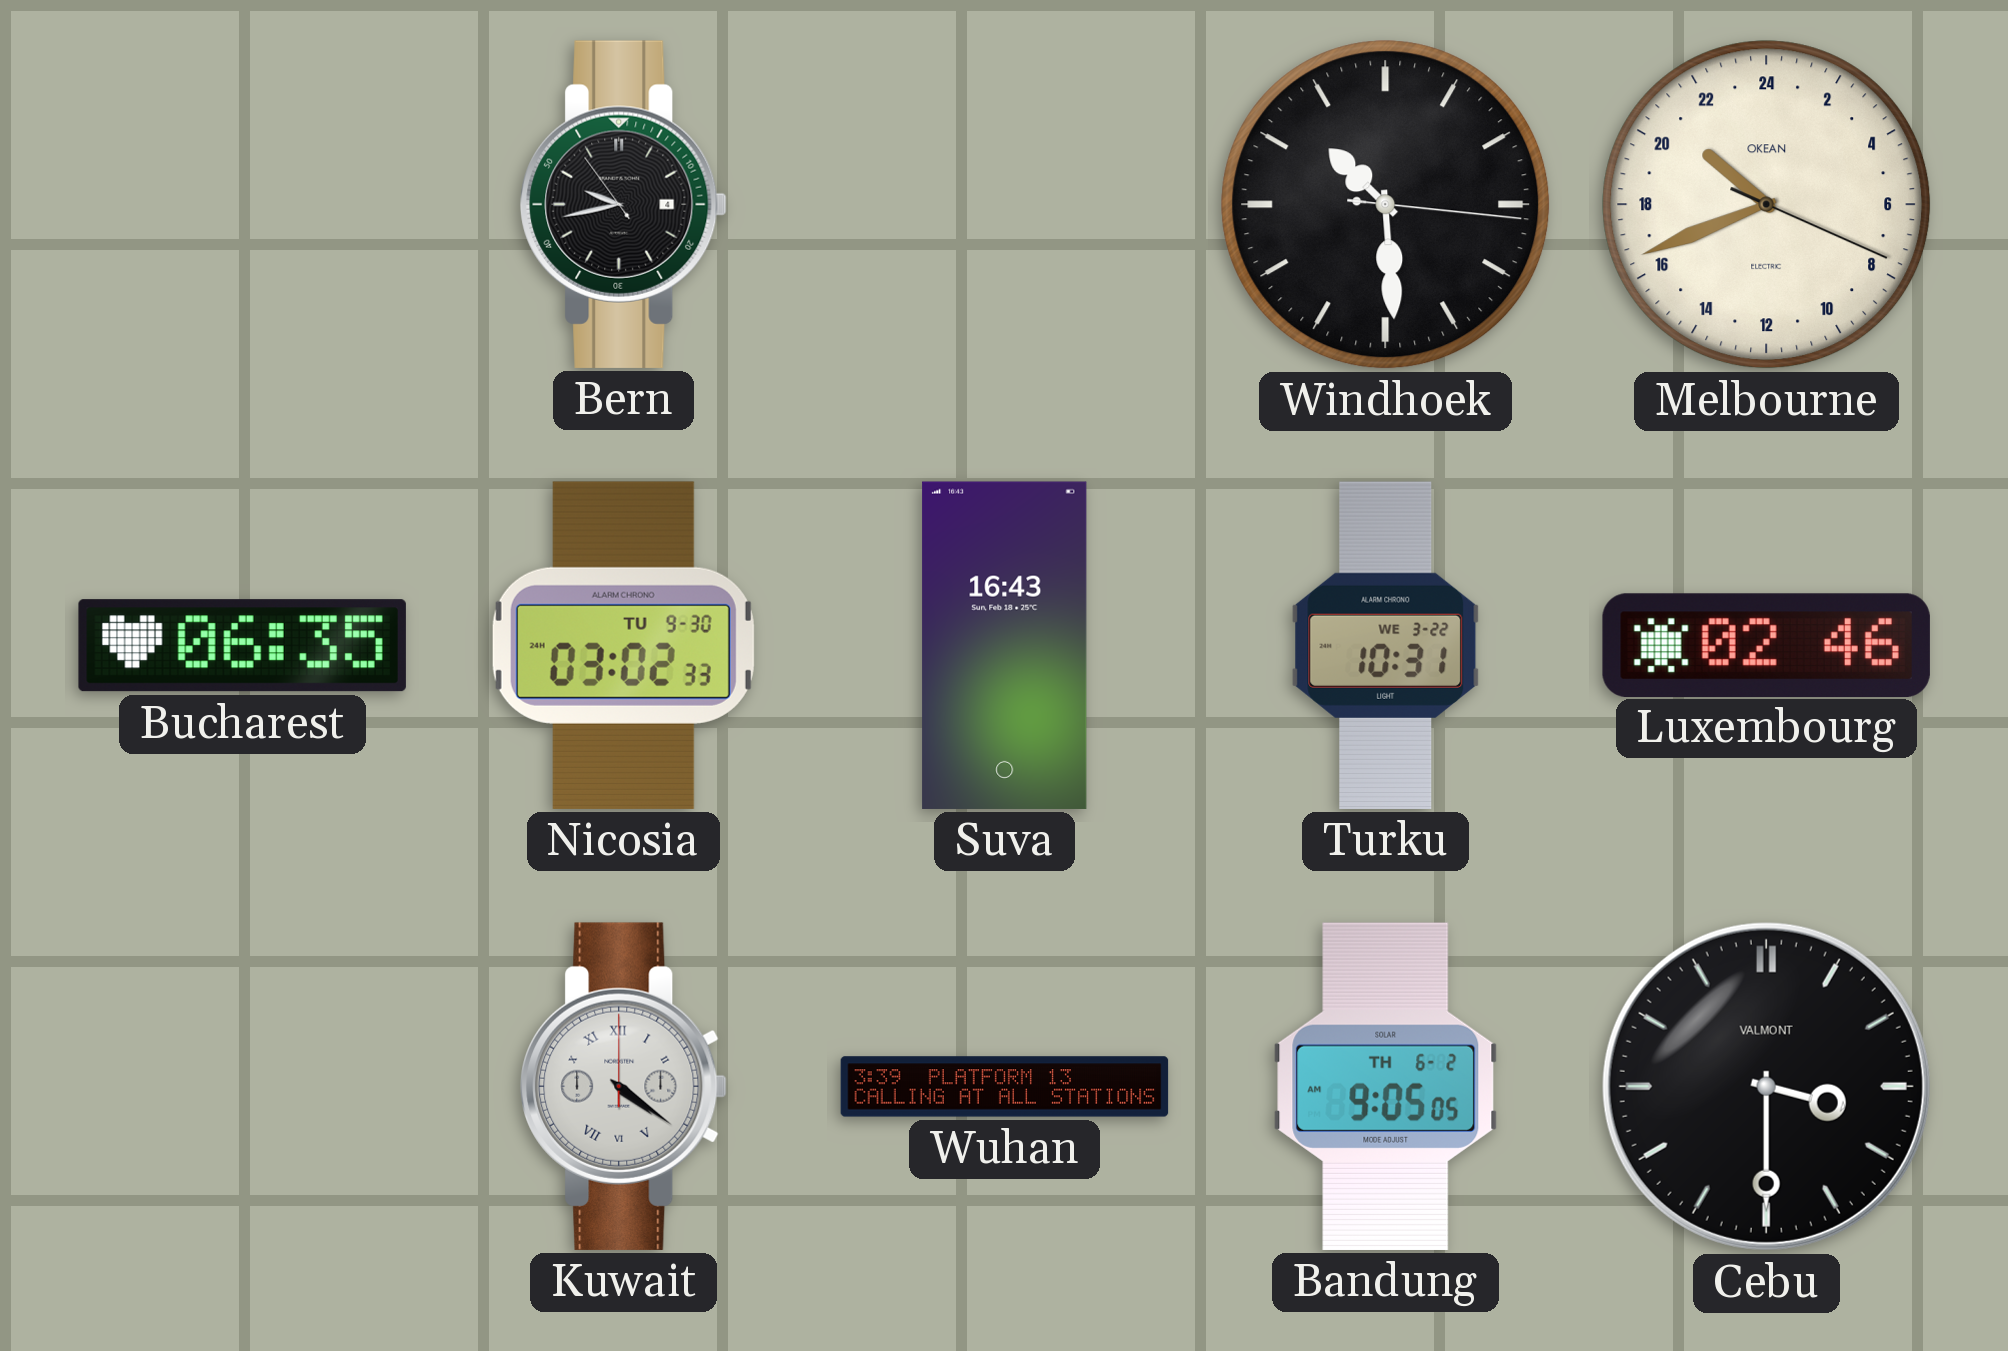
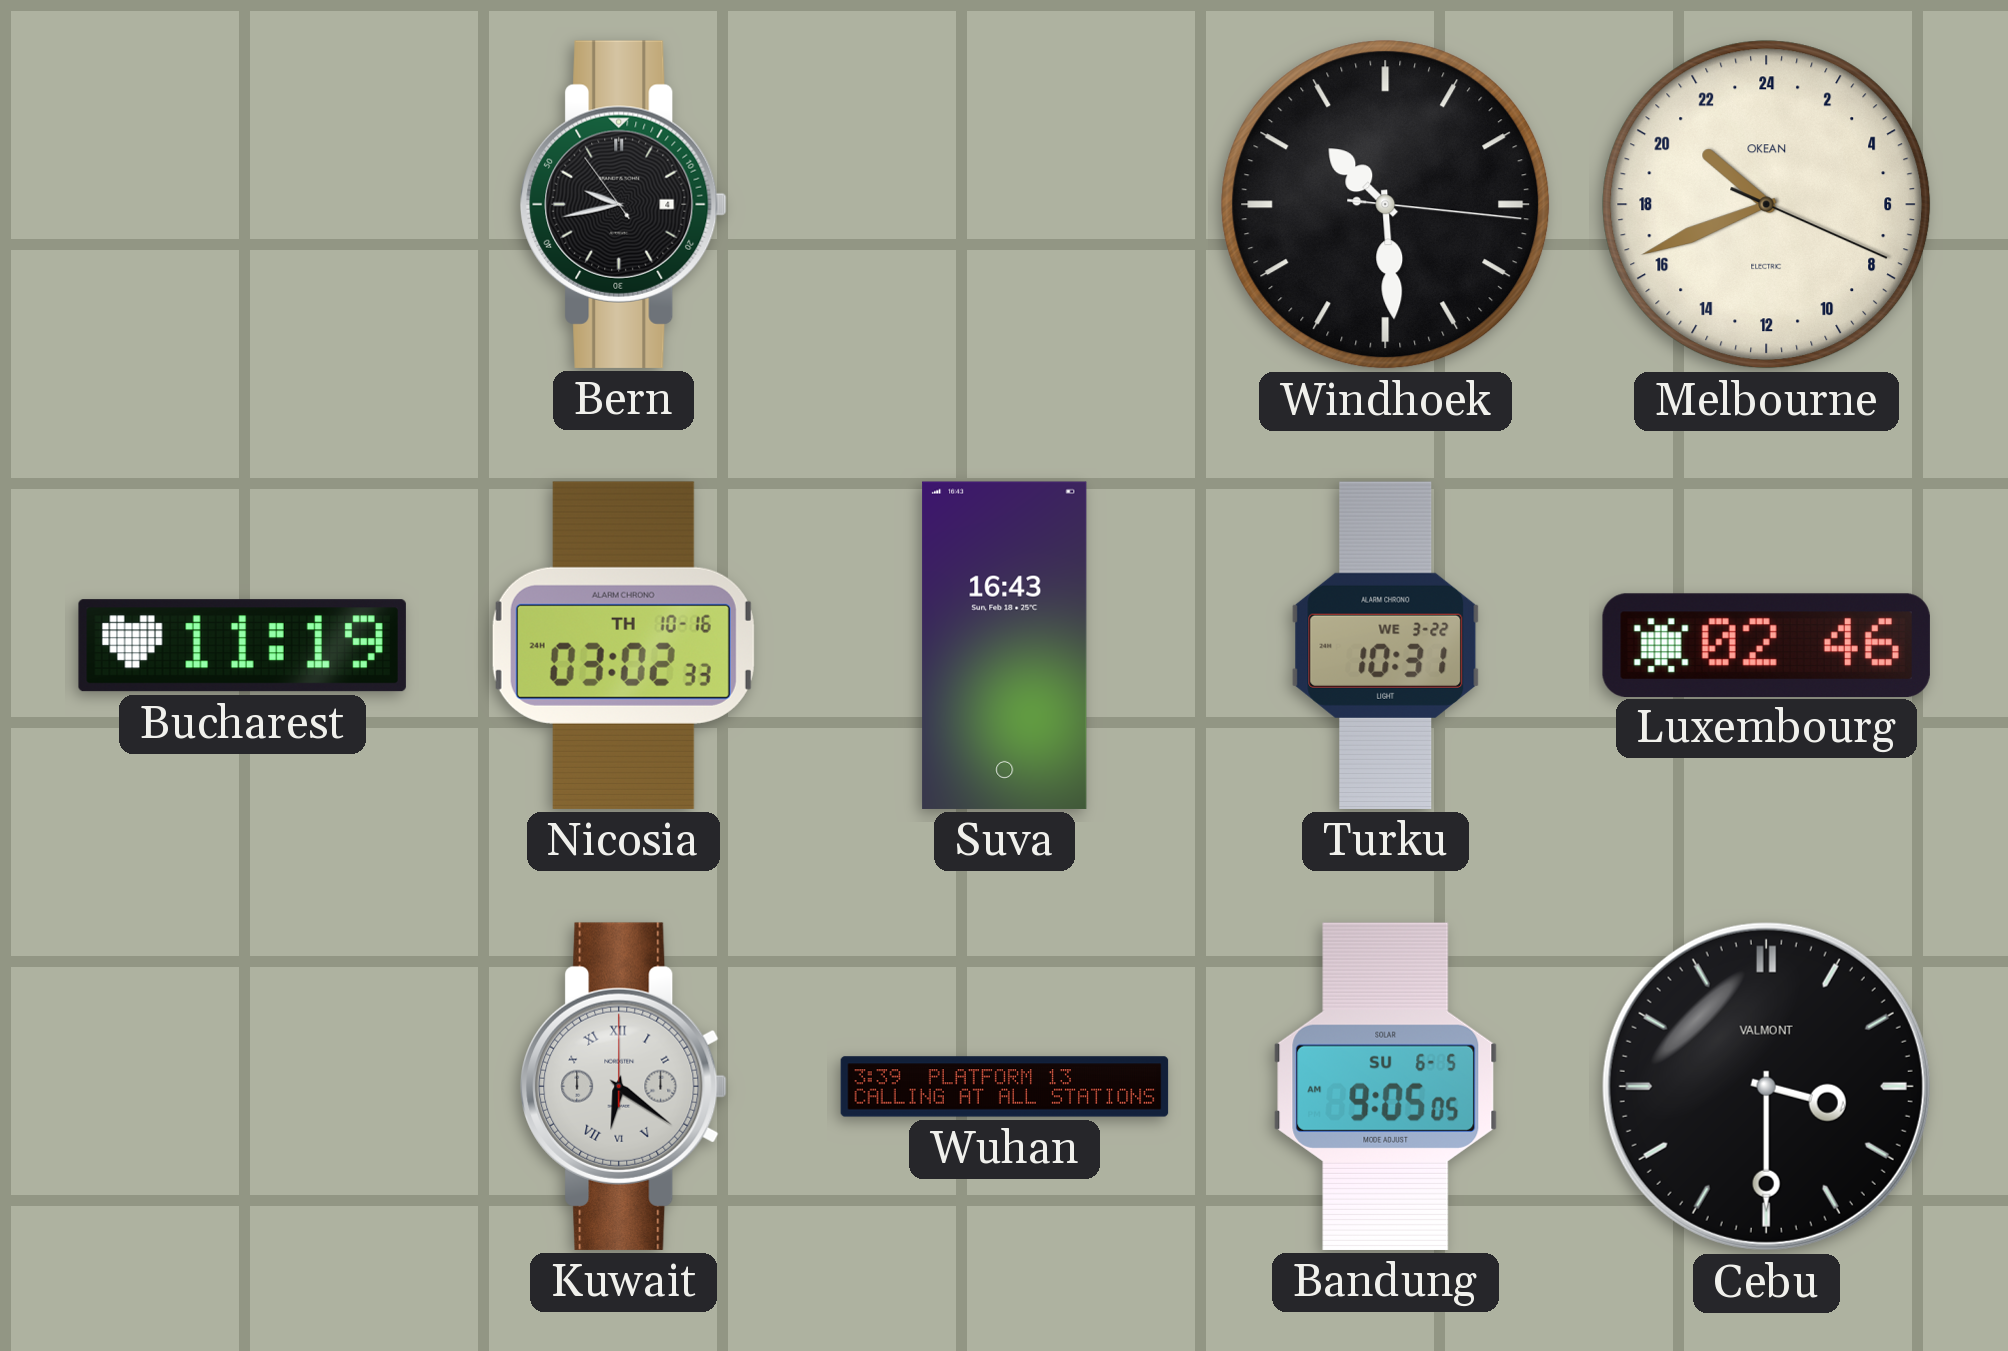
Bucharest: 06:35 -> 11:19
Nicosia date: TU 9-30 -> TH 10-16
Kuwait: 4:21 -> 6:21
Bandung date: TH 6-2 -> SU 6-5
